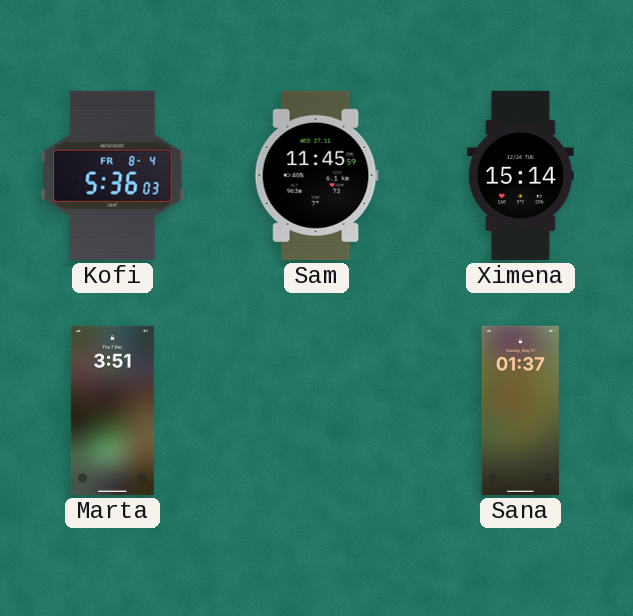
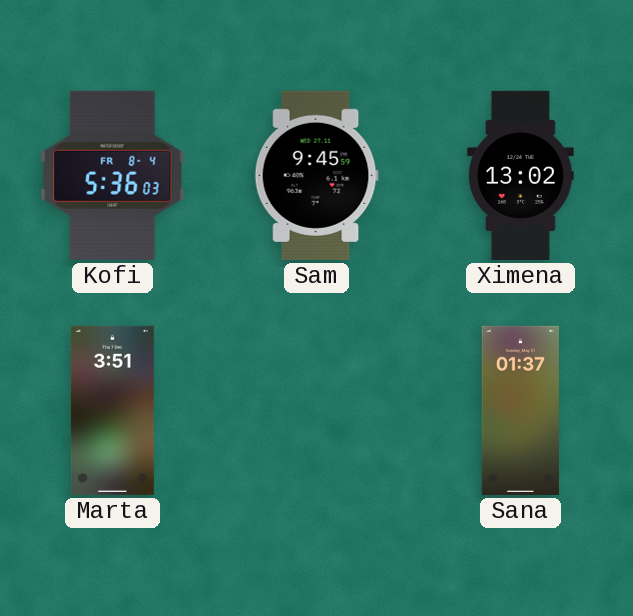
Sam: 11:45 -> 9:45
Ximena: 15:14 -> 13:02
